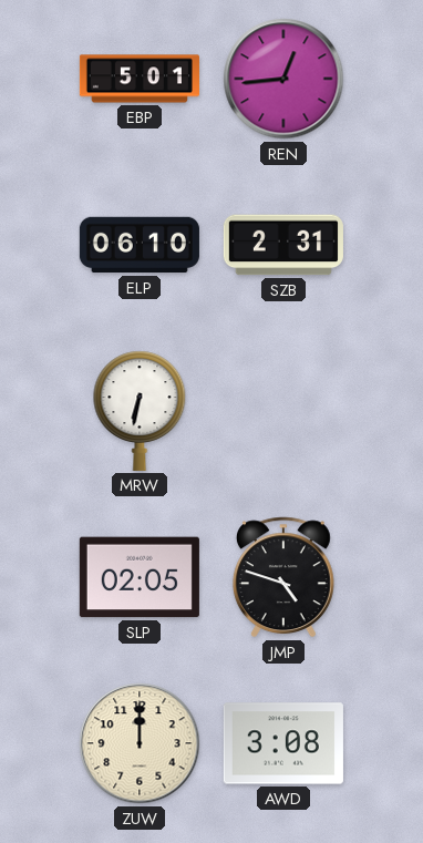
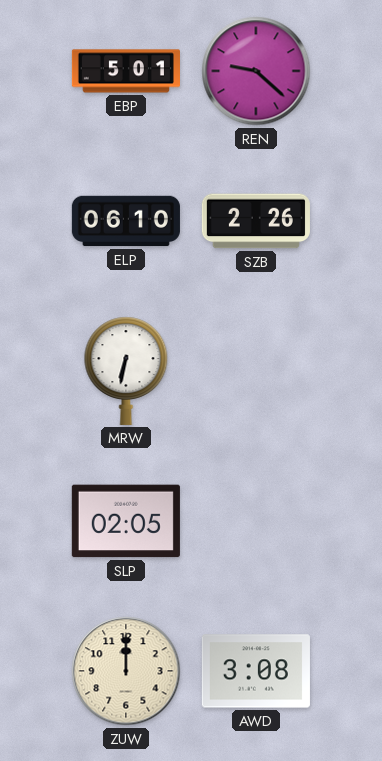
REN: 12:44 -> 9:22
SZB: 2:31 -> 2:26
JMP: 4:48 -> none
